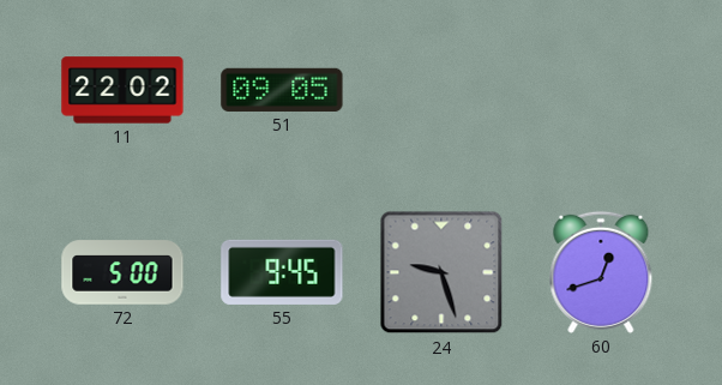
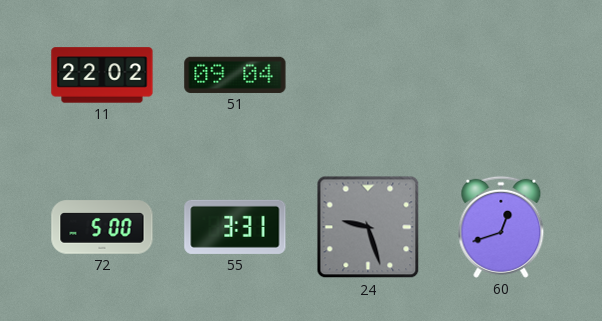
51: 09:05 -> 09:04
55: 9:45 -> 3:31
